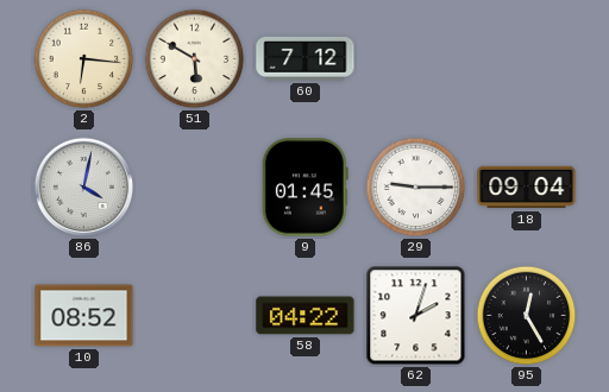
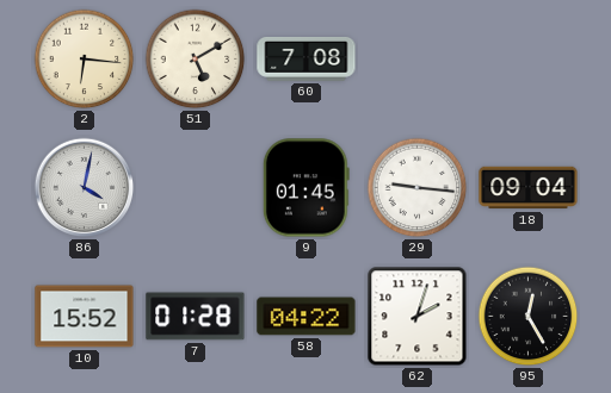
51: 5:50 -> 5:10
60: 7:12 -> 7:08
29: 9:15 -> 9:16
10: 08:52 -> 15:52
7: none -> 01:28
